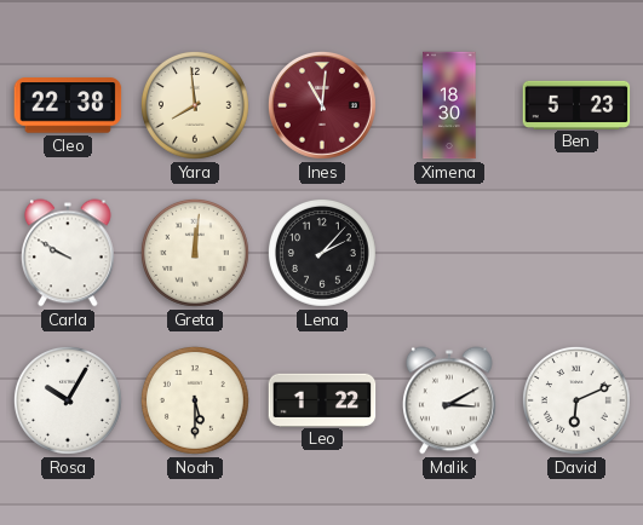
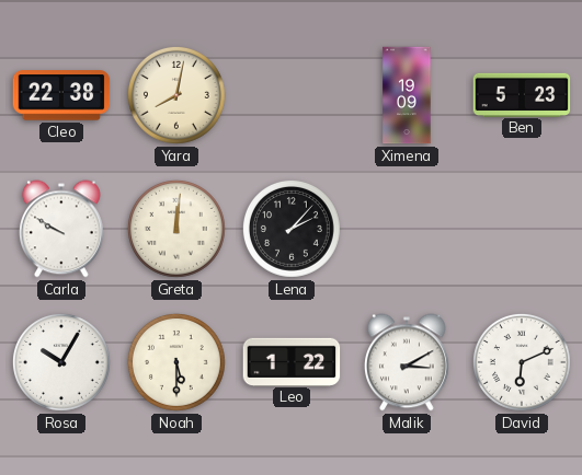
Yara: 7:59 -> 8:02
Ines: 11:01 -> none
Ximena: 18:30 -> 19:09
